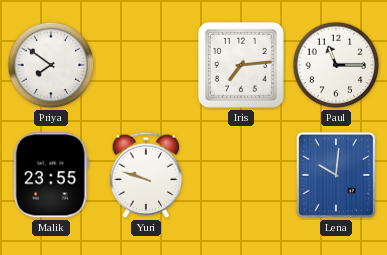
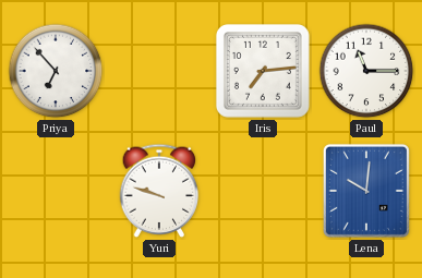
Priya: 7:51 -> 6:53
Malik: 23:55 -> none
